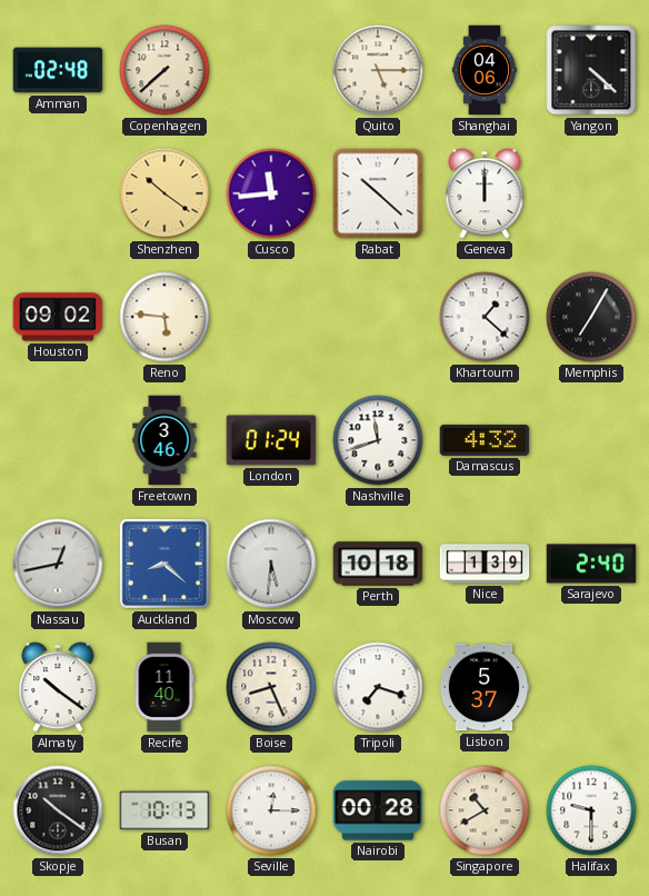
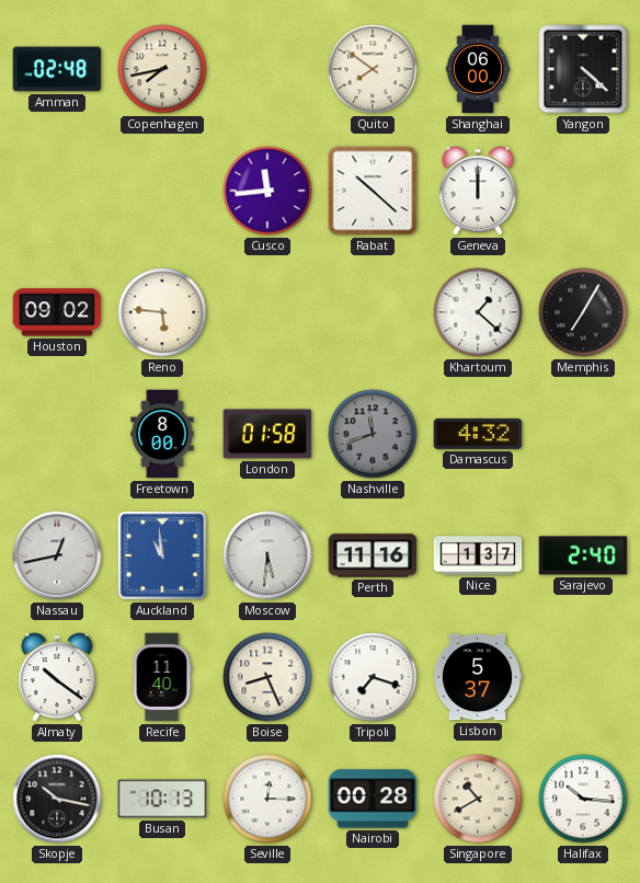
Copenhagen: 7:38 -> 7:43
Quito: 5:15 -> 7:51
Shanghai: 04:06 -> 06:00
Shenzhen: 10:21 -> none
Freetown: 3:46 -> 8:00
London: 01:24 -> 01:58
Nashville dial: white -> grey
Auckland: 8:22 -> 10:59
Perth: 10:18 -> 11:16
Nice: 1:39 -> 1:37
Skopje: 10:21 -> 10:17
Halifax: 9:30 -> 10:16
